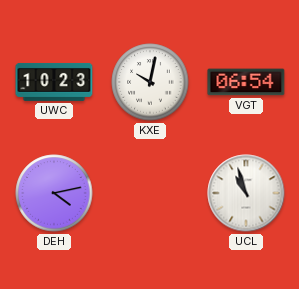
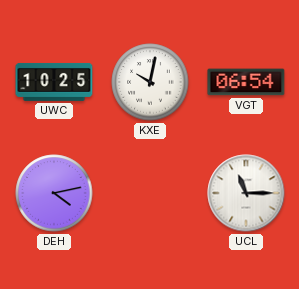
UWC: 10:23 -> 10:25
UCL: 10:57 -> 11:15
